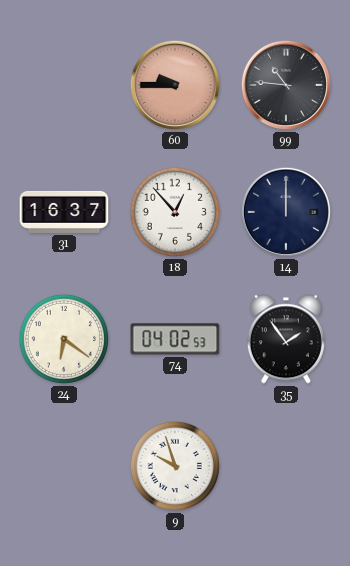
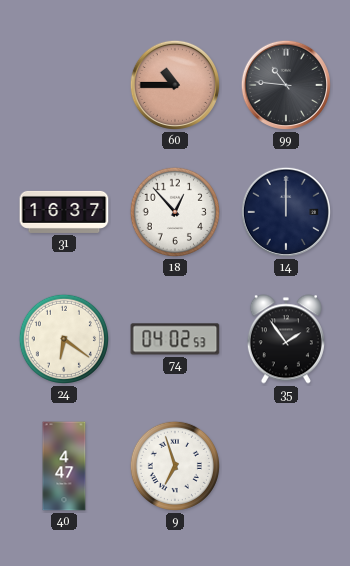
60: 9:45 -> 10:45
40: none -> 4:47
9: 9:57 -> 6:57
